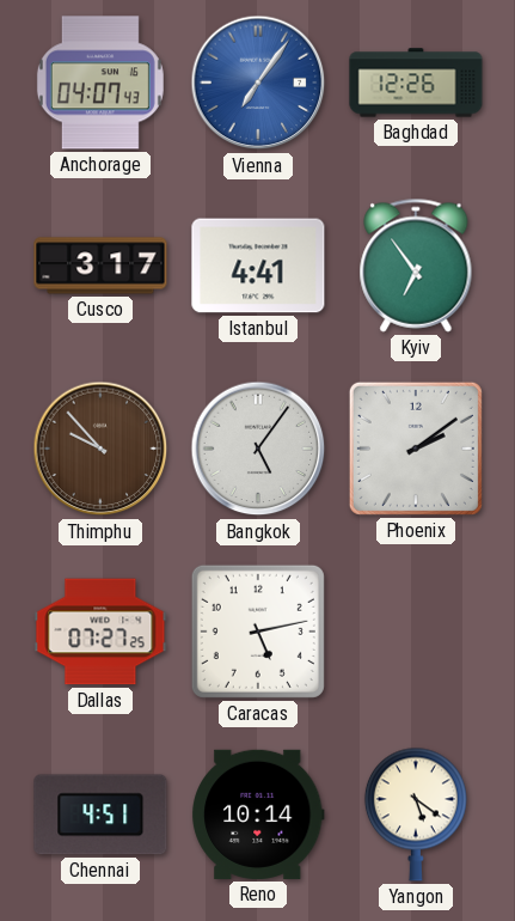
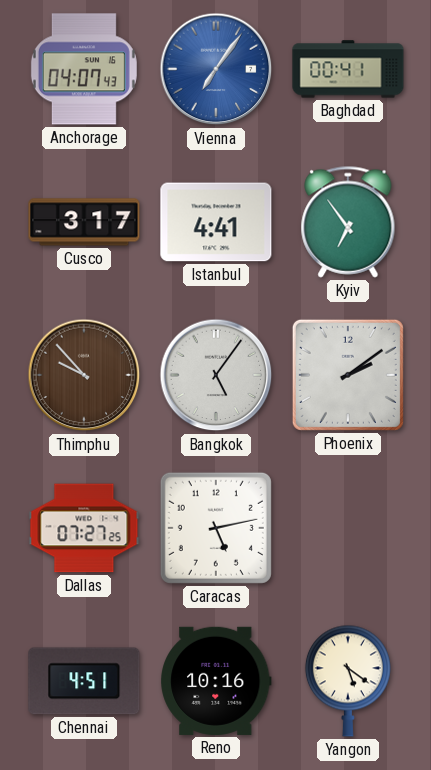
Baghdad: 12:26 -> 00:41
Reno: 10:14 -> 10:16
